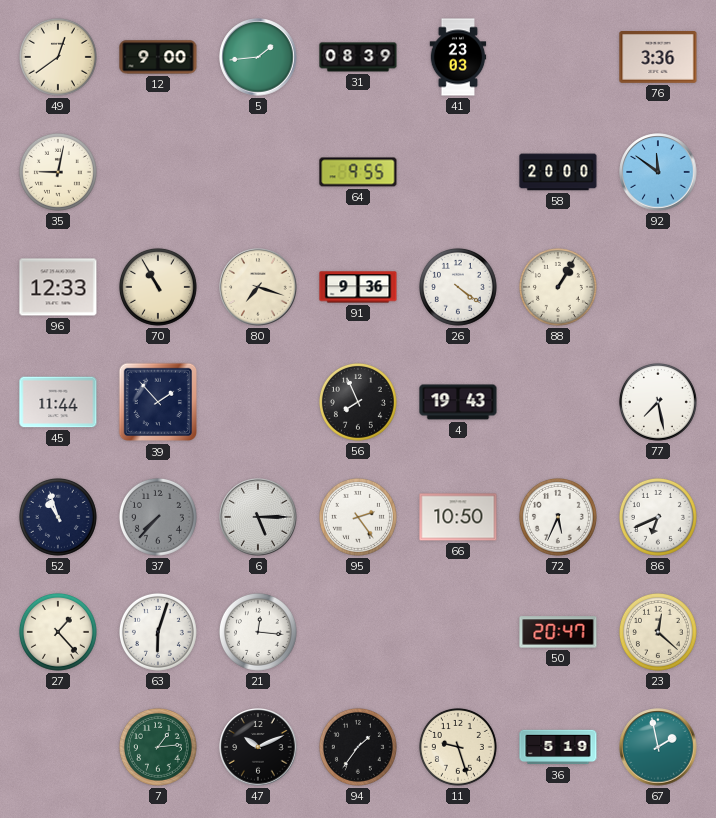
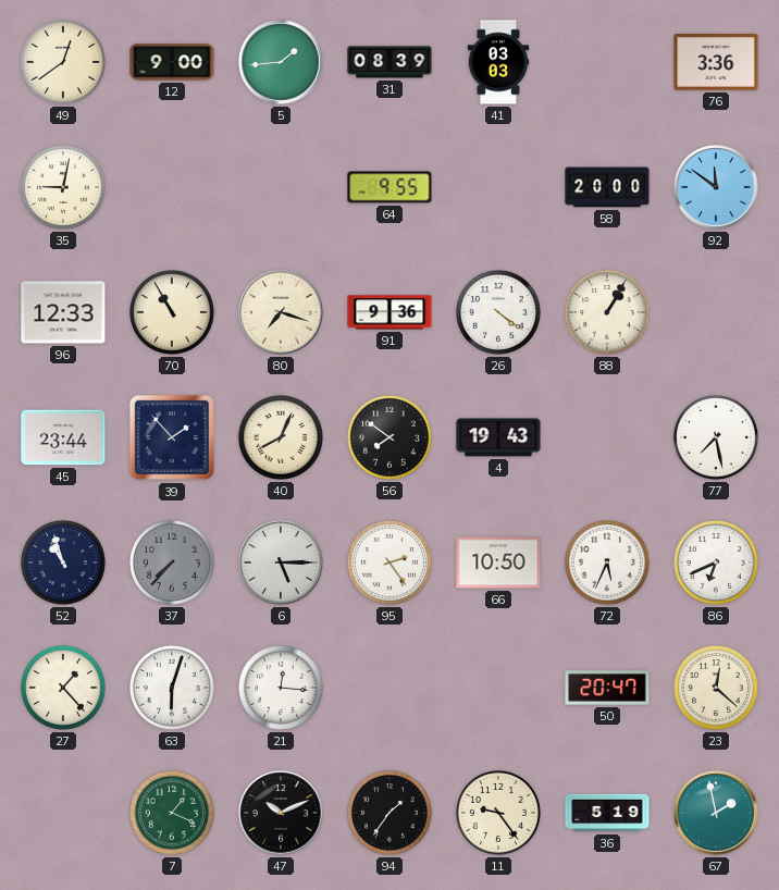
41: 23:03 -> 03:03
45: 11:44 -> 23:44
40: none -> 8:04
56: 7:56 -> 7:51
7: 1:14 -> 1:19
11: 9:27 -> 9:24
